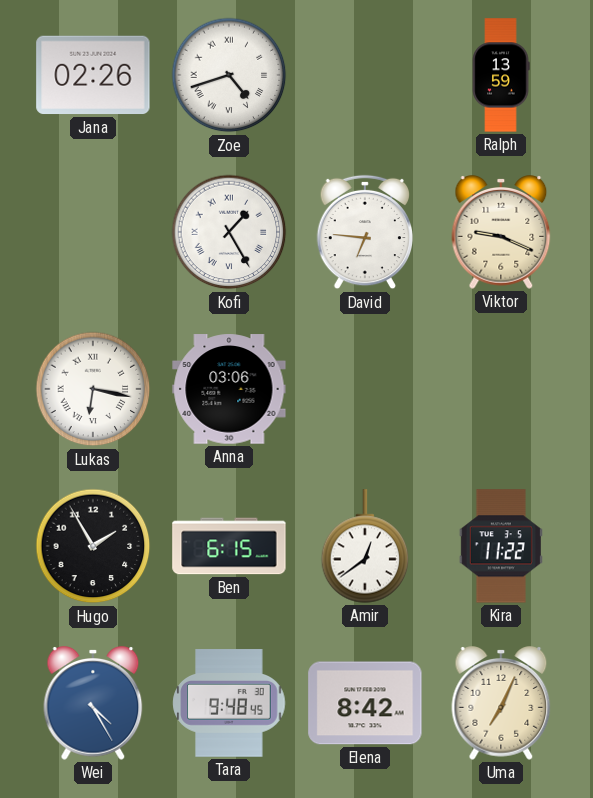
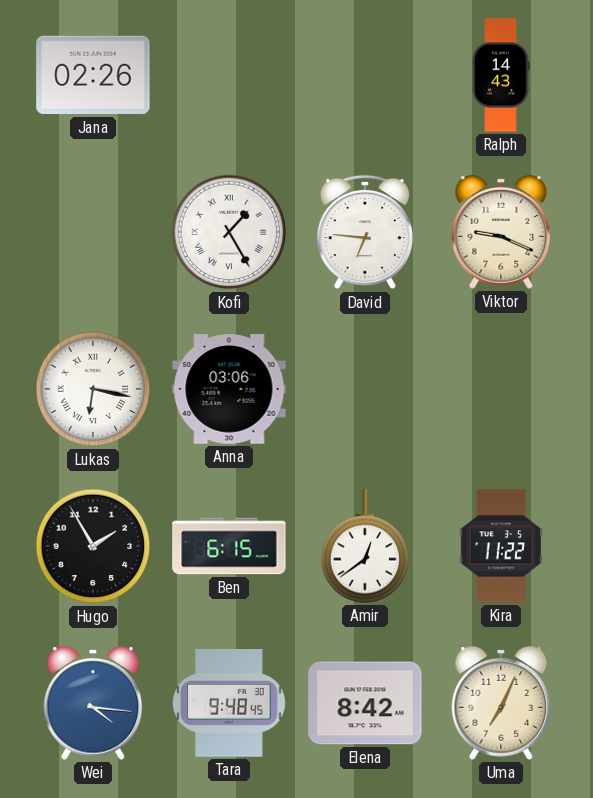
Zoe: 4:42 -> none
Ralph: 13:59 -> 14:43
Wei: 4:25 -> 4:16
